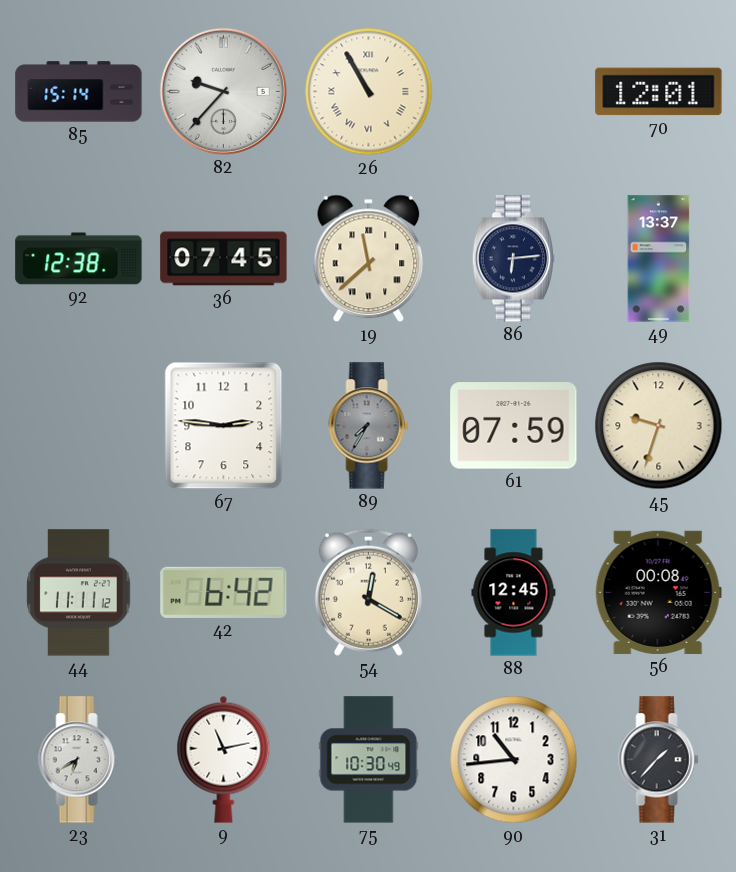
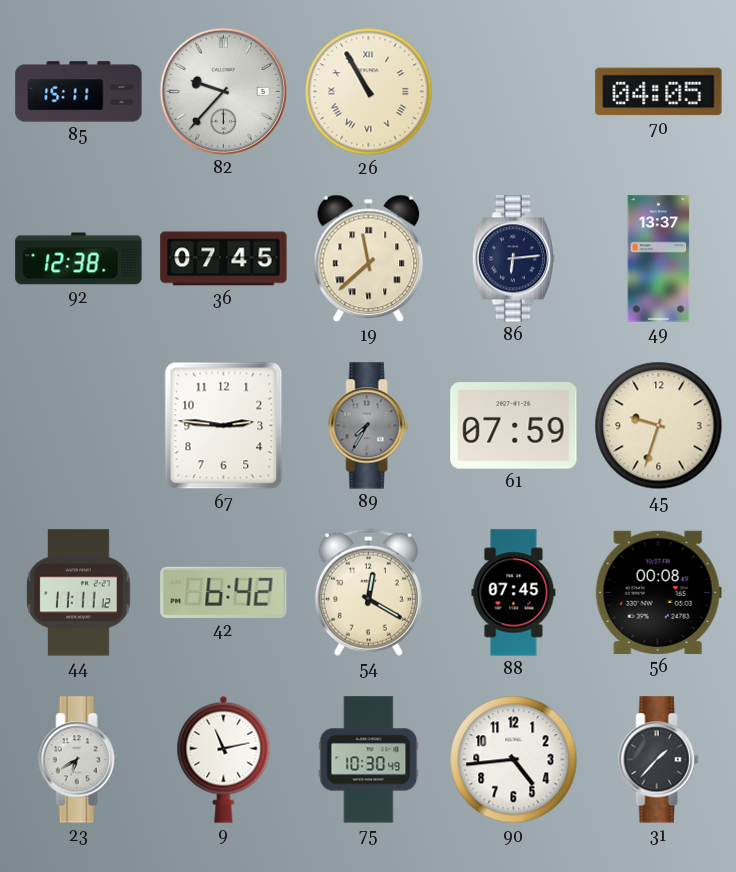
85: 15:14 -> 15:11
70: 12:01 -> 04:05
88: 12:45 -> 07:45
90: 10:44 -> 4:44
